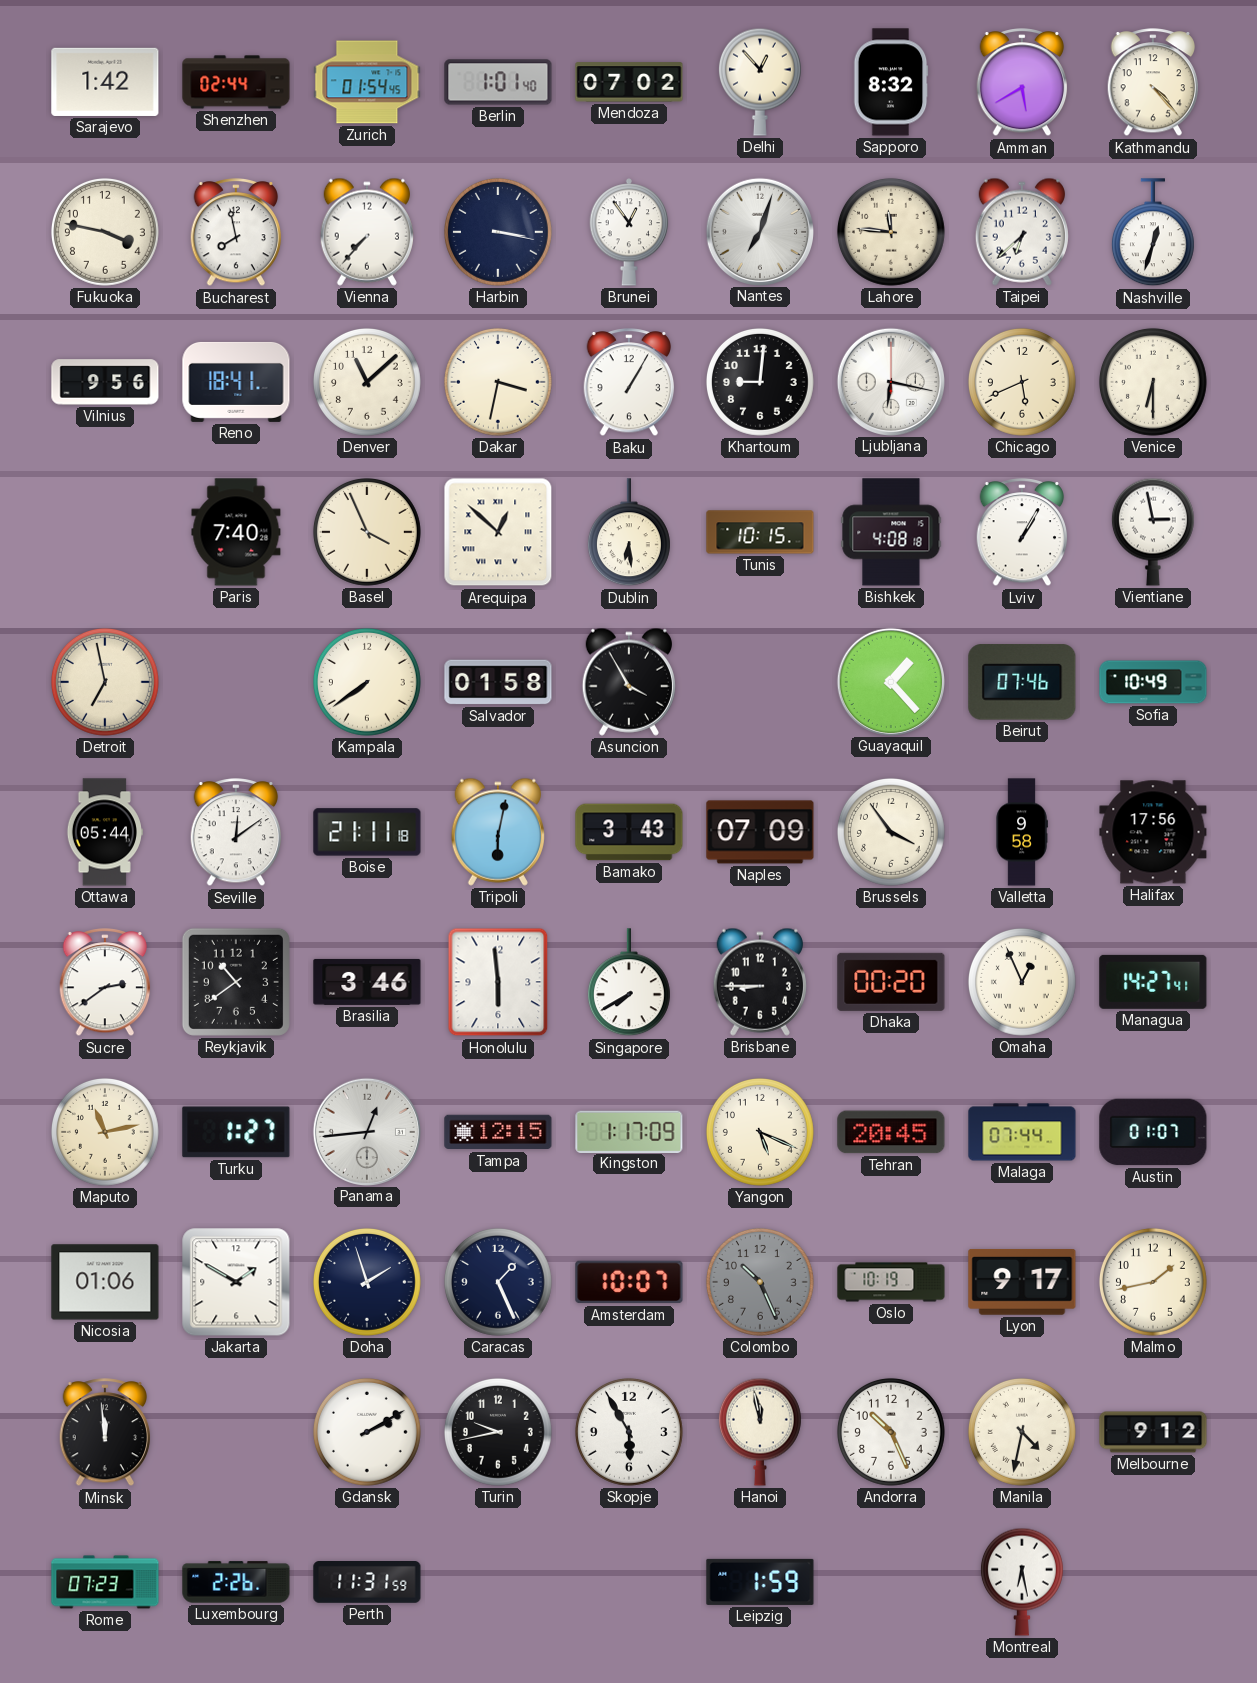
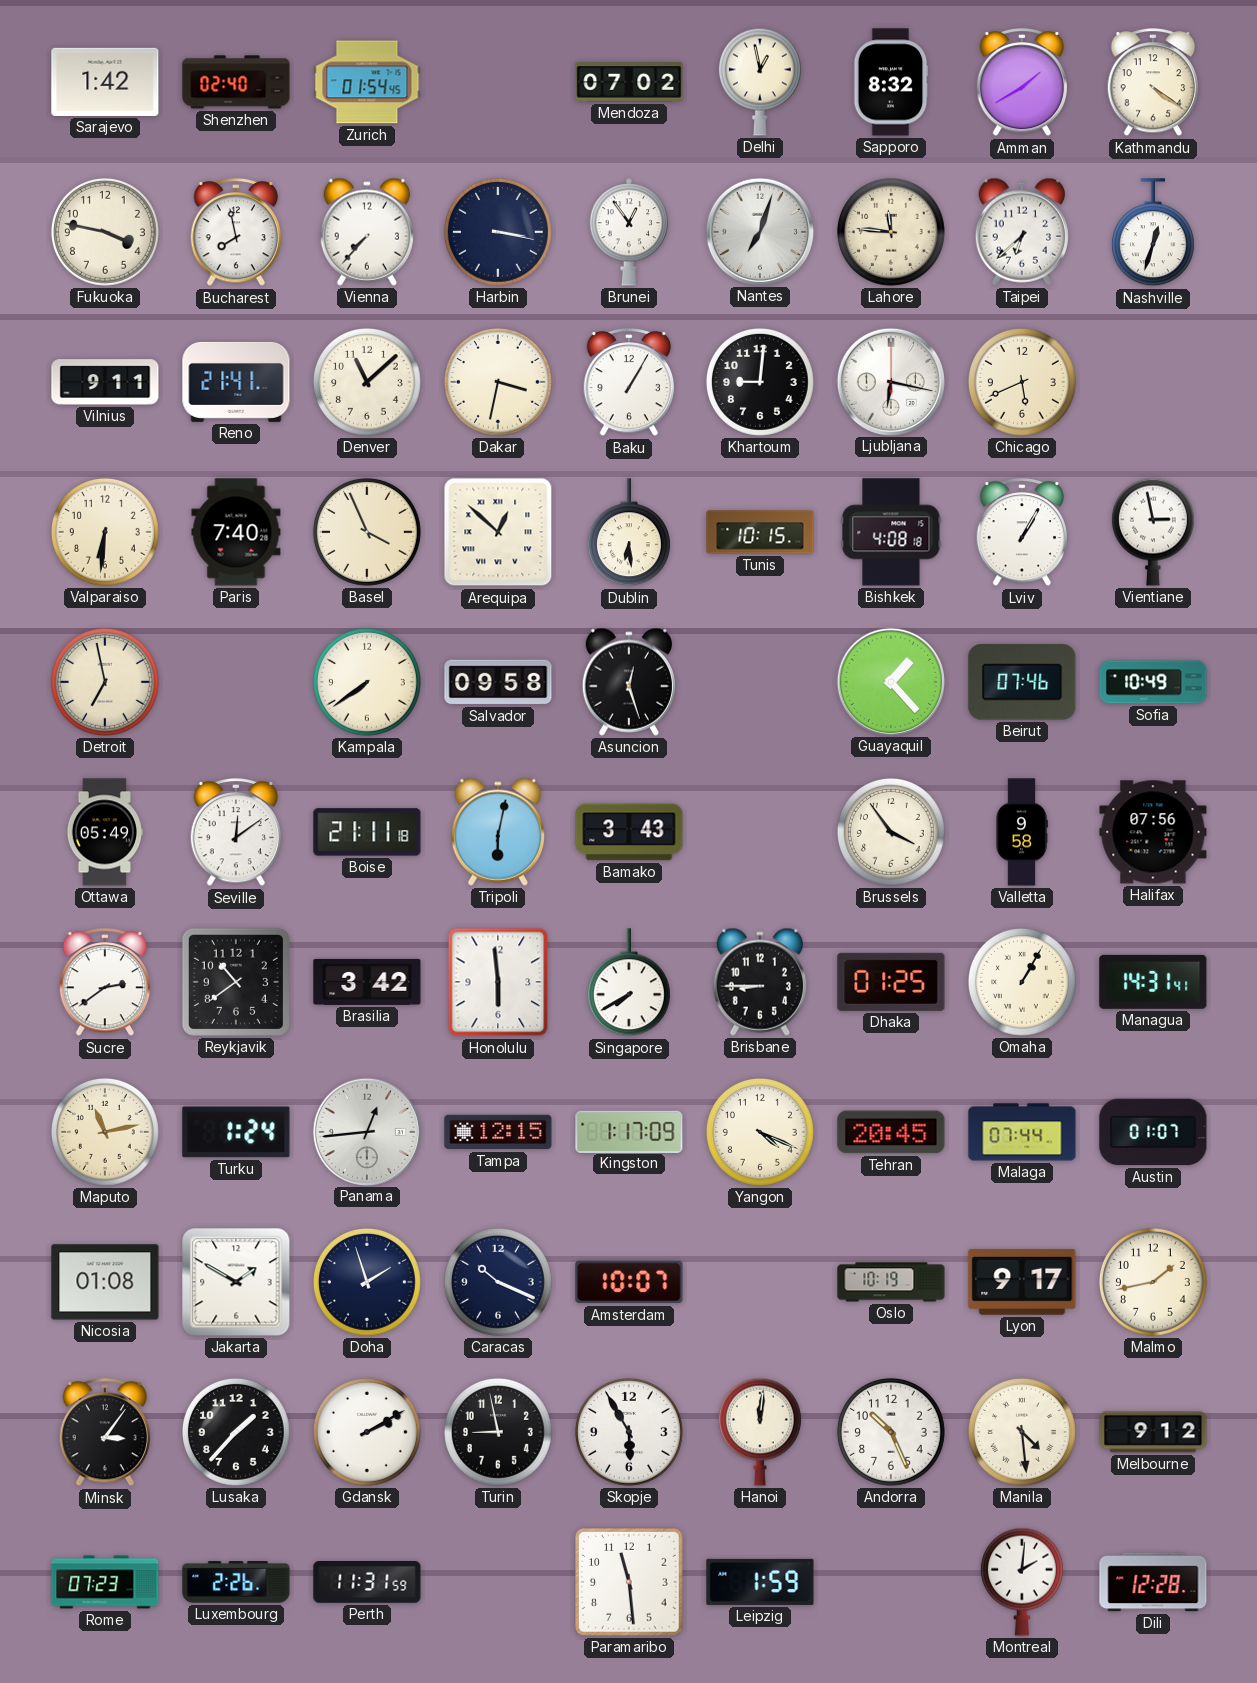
Shenzhen: 02:44 -> 02:40
Berlin: 1:01 -> none
Delhi: 12:53 -> 12:58
Amman: 5:40 -> 1:40
Kathmandu: 4:23 -> 4:21
Vilnius: 9:56 -> 9:11
Reno: 18:41 -> 21:41
Venice: 6:30 -> none
Valparaiso: none -> 6:31
Salvador: 01:58 -> 09:58
Asuncion: 3:55 -> 12:27
Ottawa: 05:44 -> 05:49
Naples: 07:09 -> none
Halifax: 17:56 -> 07:56
Brasilia: 3:46 -> 3:42
Dhaka: 00:20 -> 01:25
Omaha: 12:56 -> 1:05
Managua: 14:27 -> 14:31
Turku: 1:27 -> 1:24
Yangon: 5:19 -> 4:19
Nicosia: 01:06 -> 01:08
Caracas: 1:26 -> 10:19
Colombo: 10:26 -> none
Minsk: 11:59 -> 3:06
Lusaka: none -> 1:37
Turin: 9:43 -> 8:58
Hanoi: 11:58 -> 12:01
Manila: 4:32 -> 4:29
Paramaribo: none -> 11:29
Montreal: 6:28 -> 2:01
Dili: none -> 12:28
